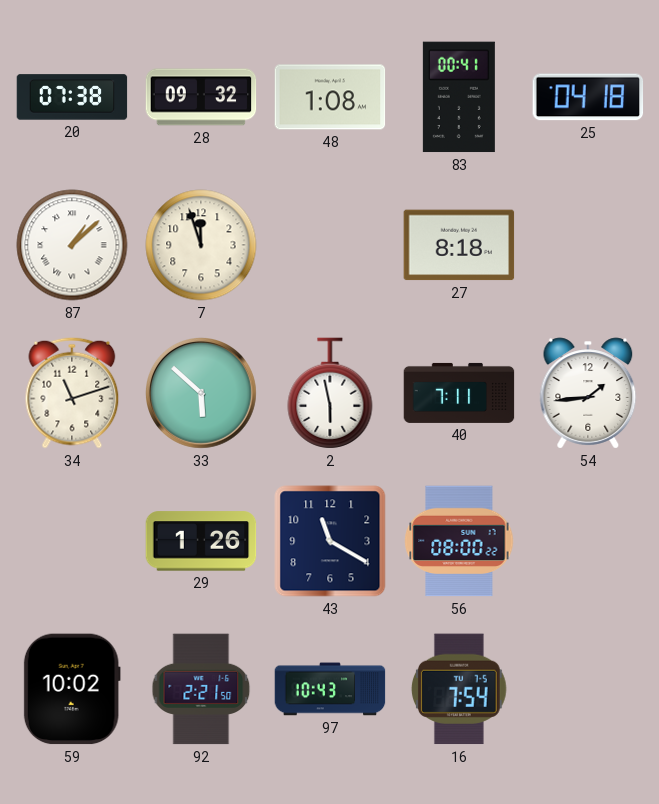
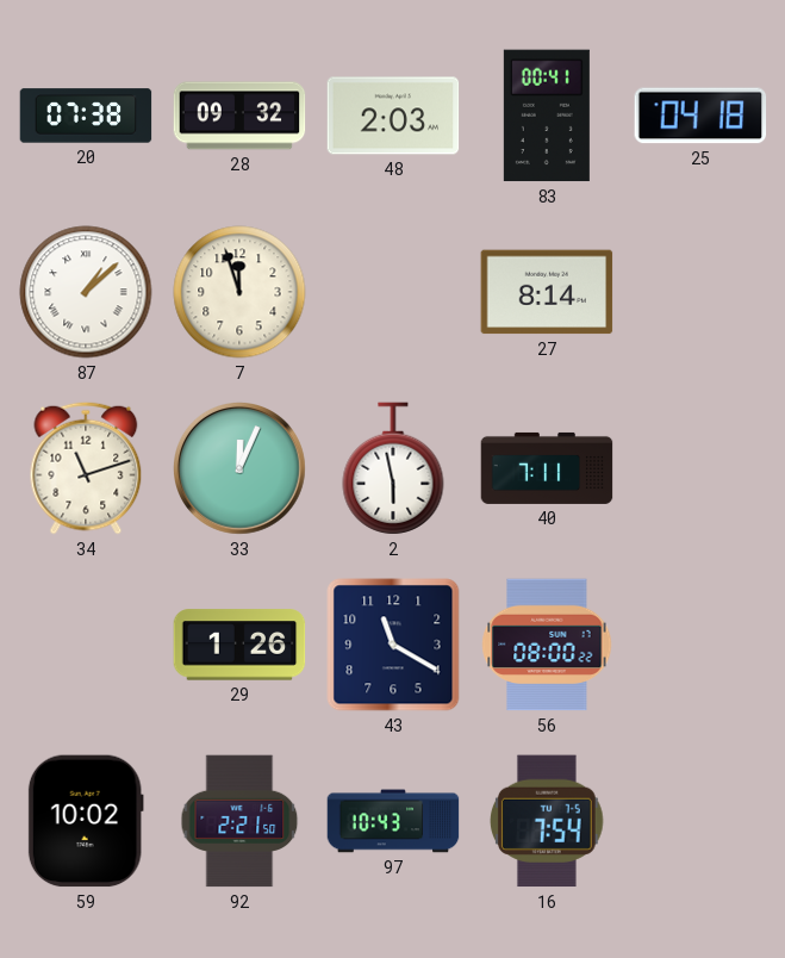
48: 1:08 -> 2:03
27: 8:18 -> 8:14
33: 5:52 -> 12:04
54: 1:44 -> none
